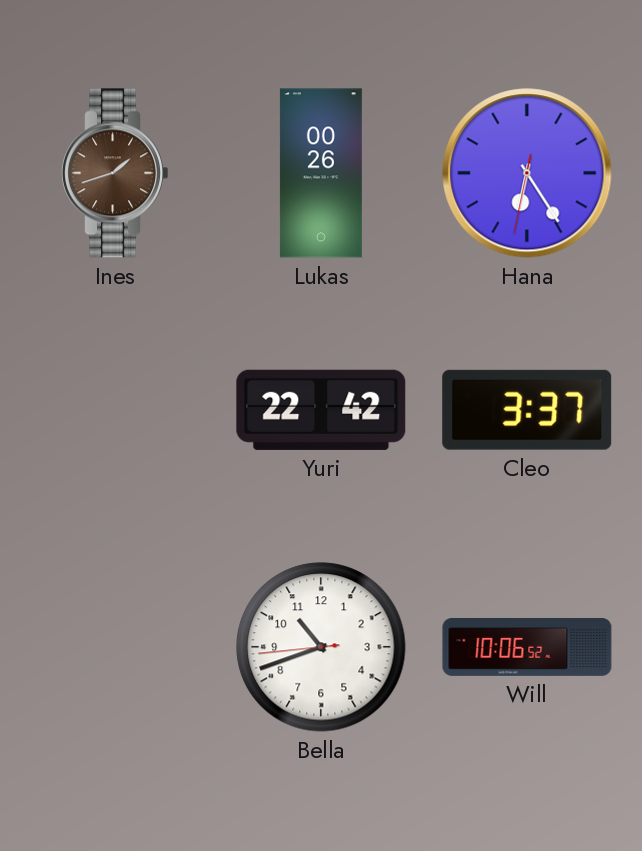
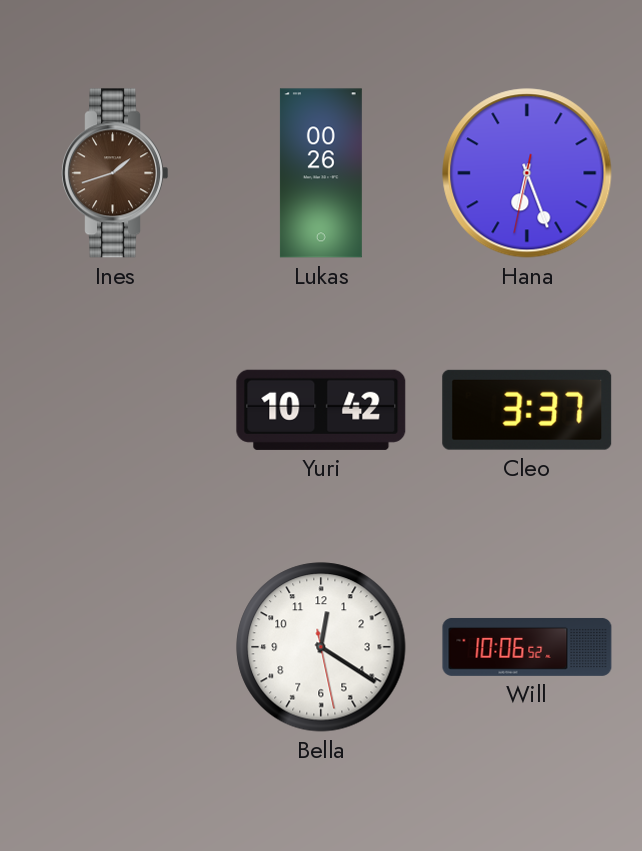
Hana: 6:24 -> 6:26
Yuri: 22:42 -> 10:42
Bella: 10:41 -> 12:20
